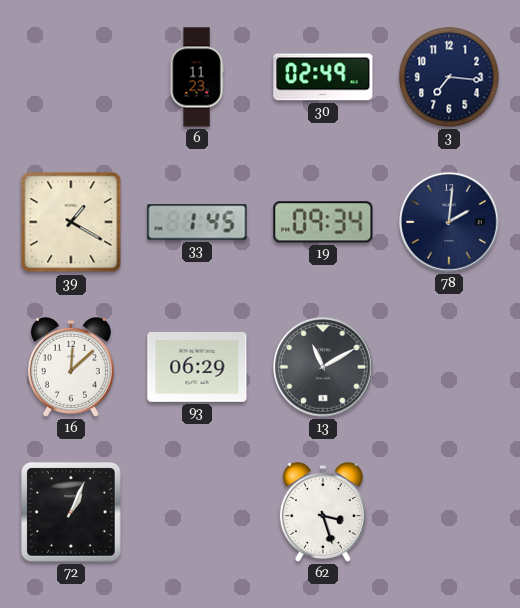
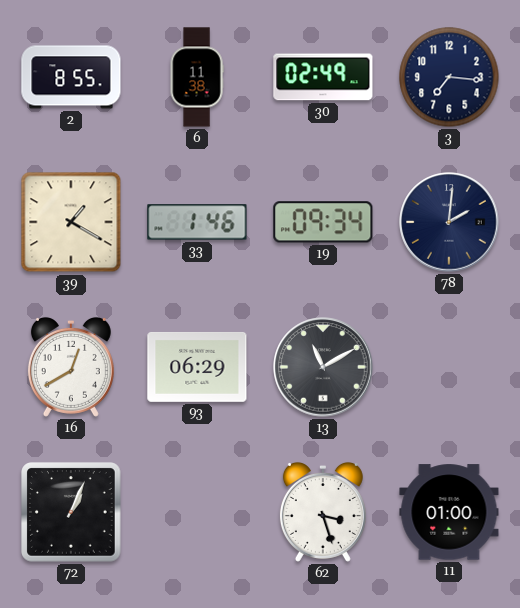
2: none -> 8:55
6: 11:23 -> 11:38
33: 1:45 -> 1:46
16: 12:08 -> 12:40
11: none -> 01:00
